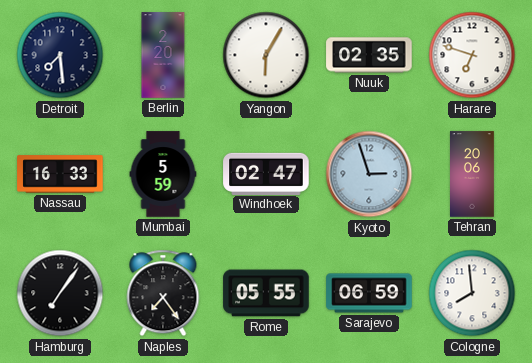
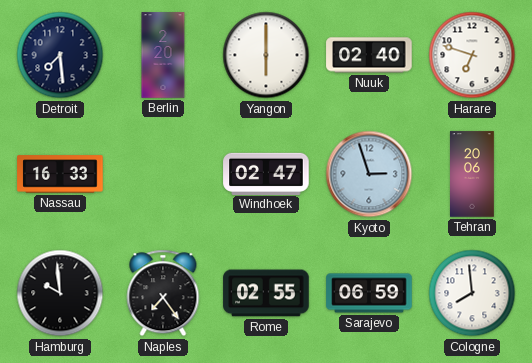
Yangon: 6:05 -> 6:00
Nuuk: 02:35 -> 02:40
Mumbai: 5:59 -> none
Hamburg: 7:06 -> 9:59
Rome: 05:55 -> 02:55
